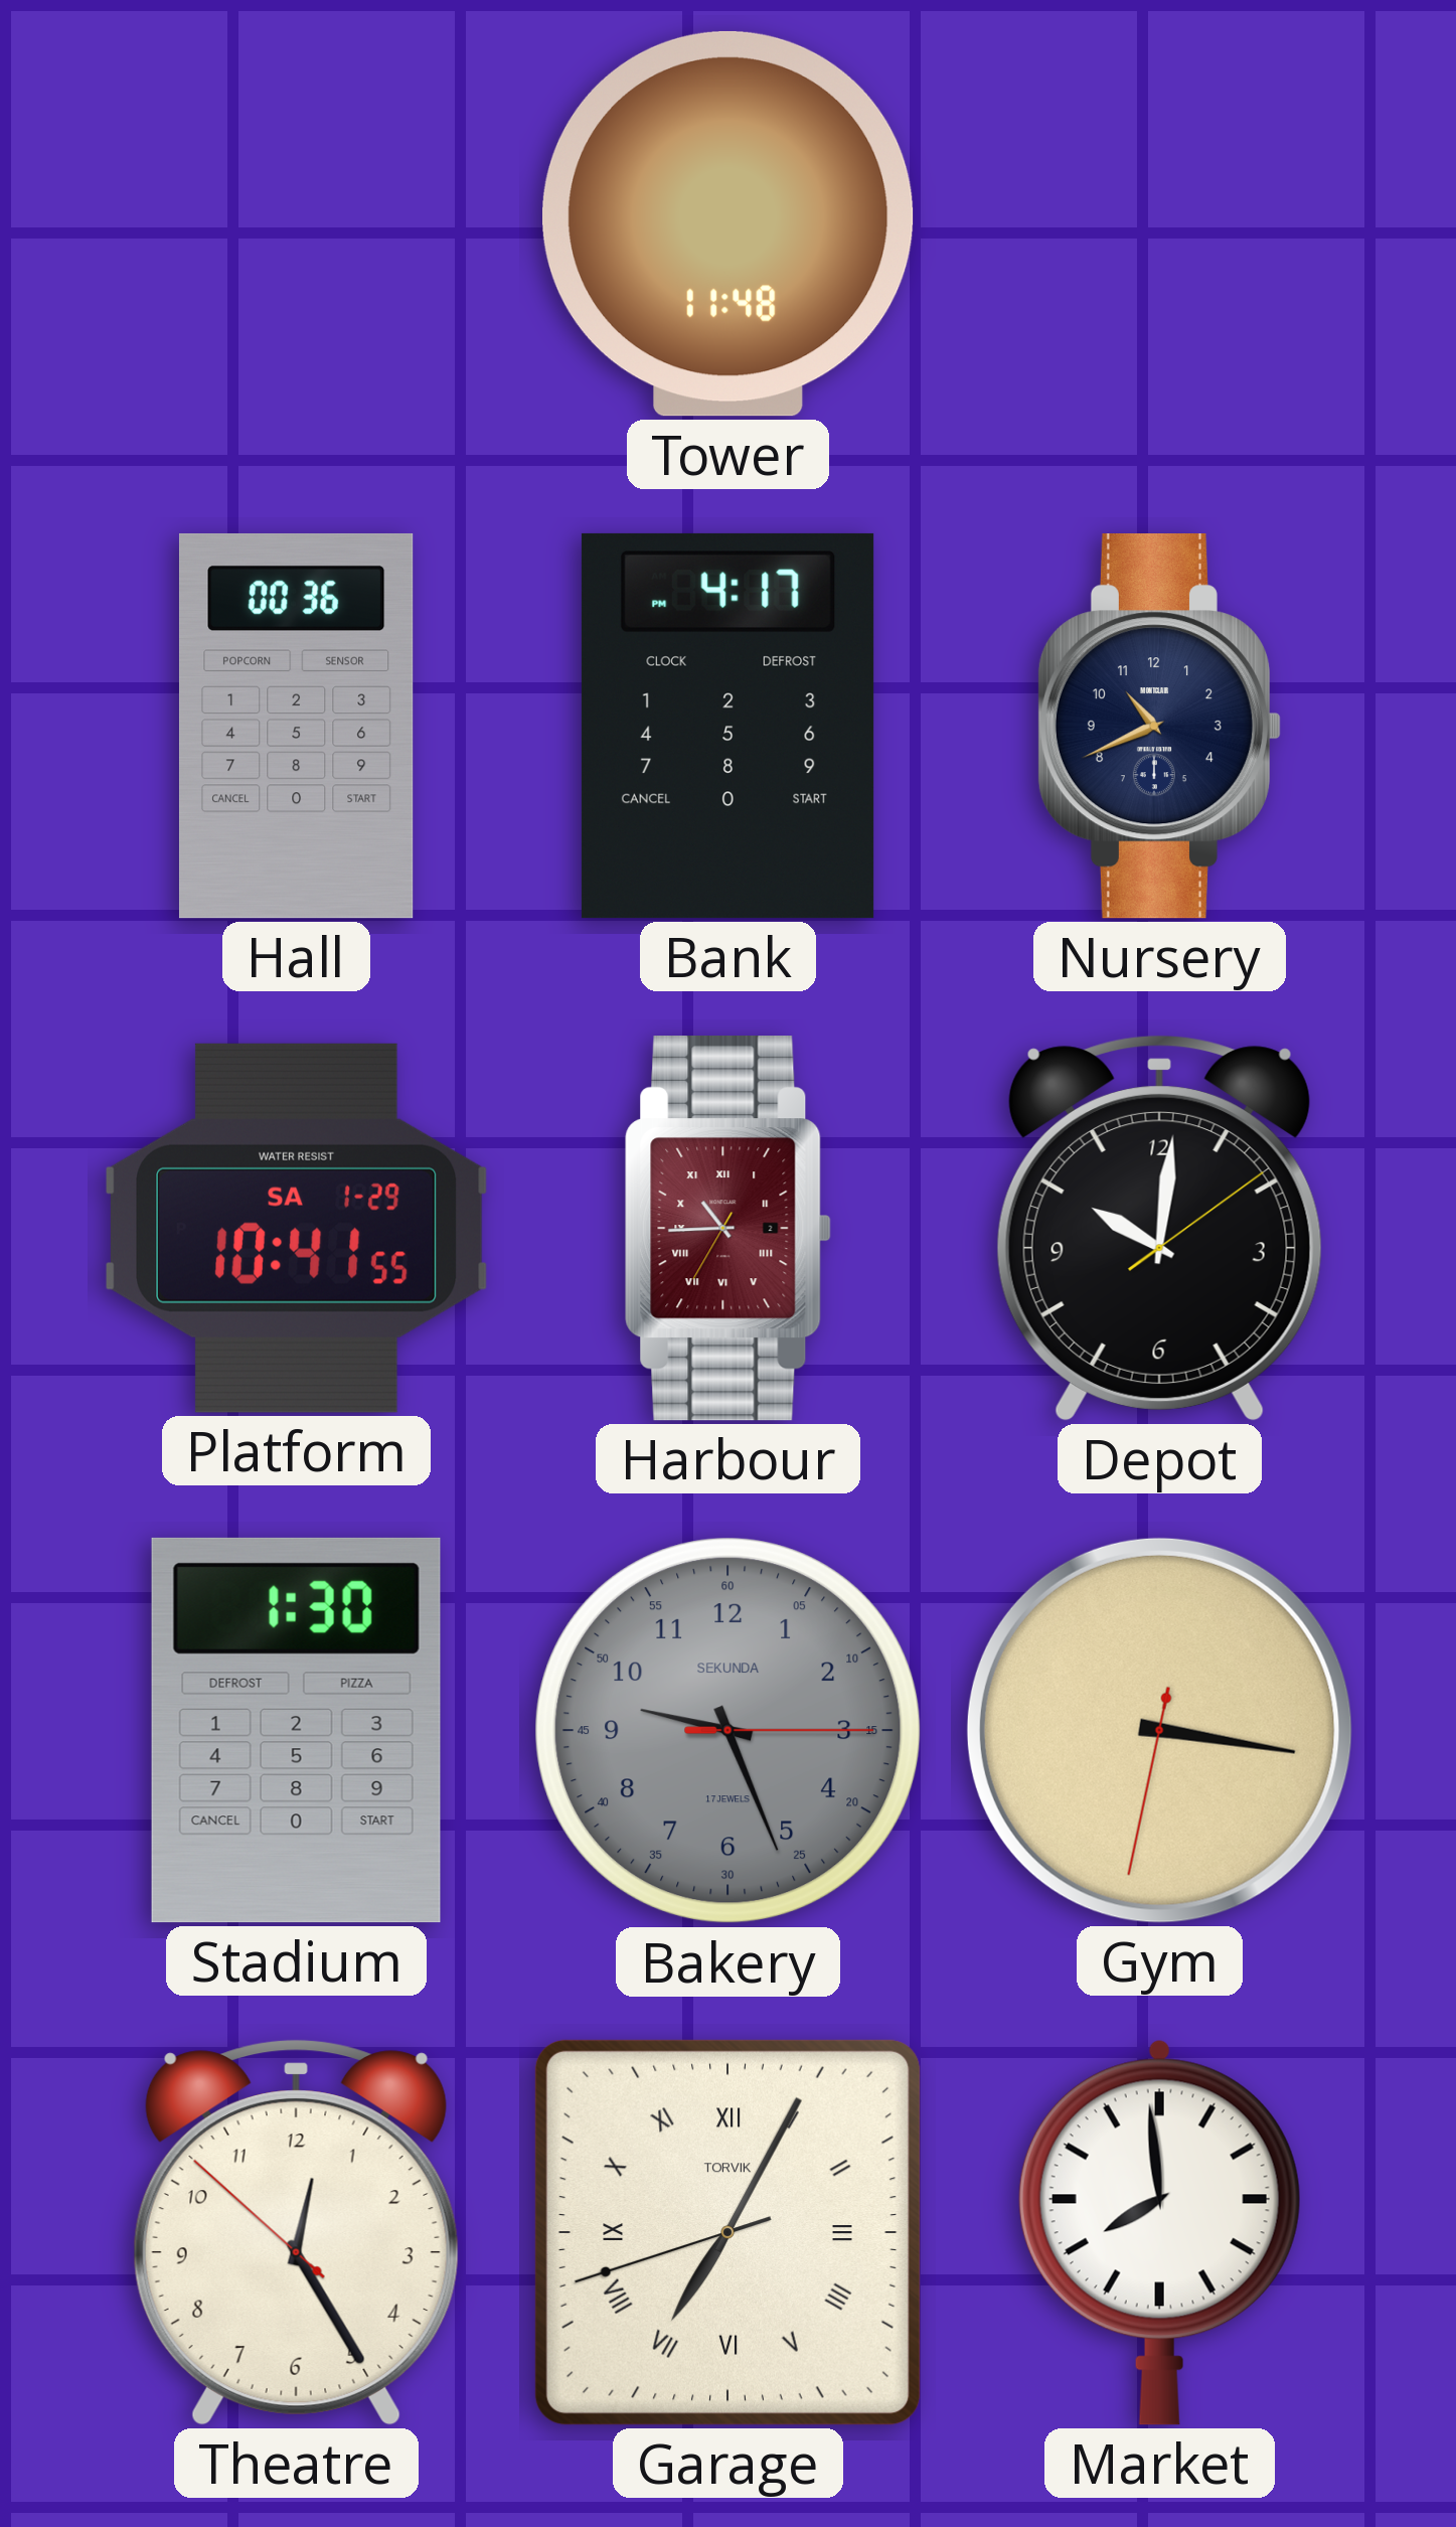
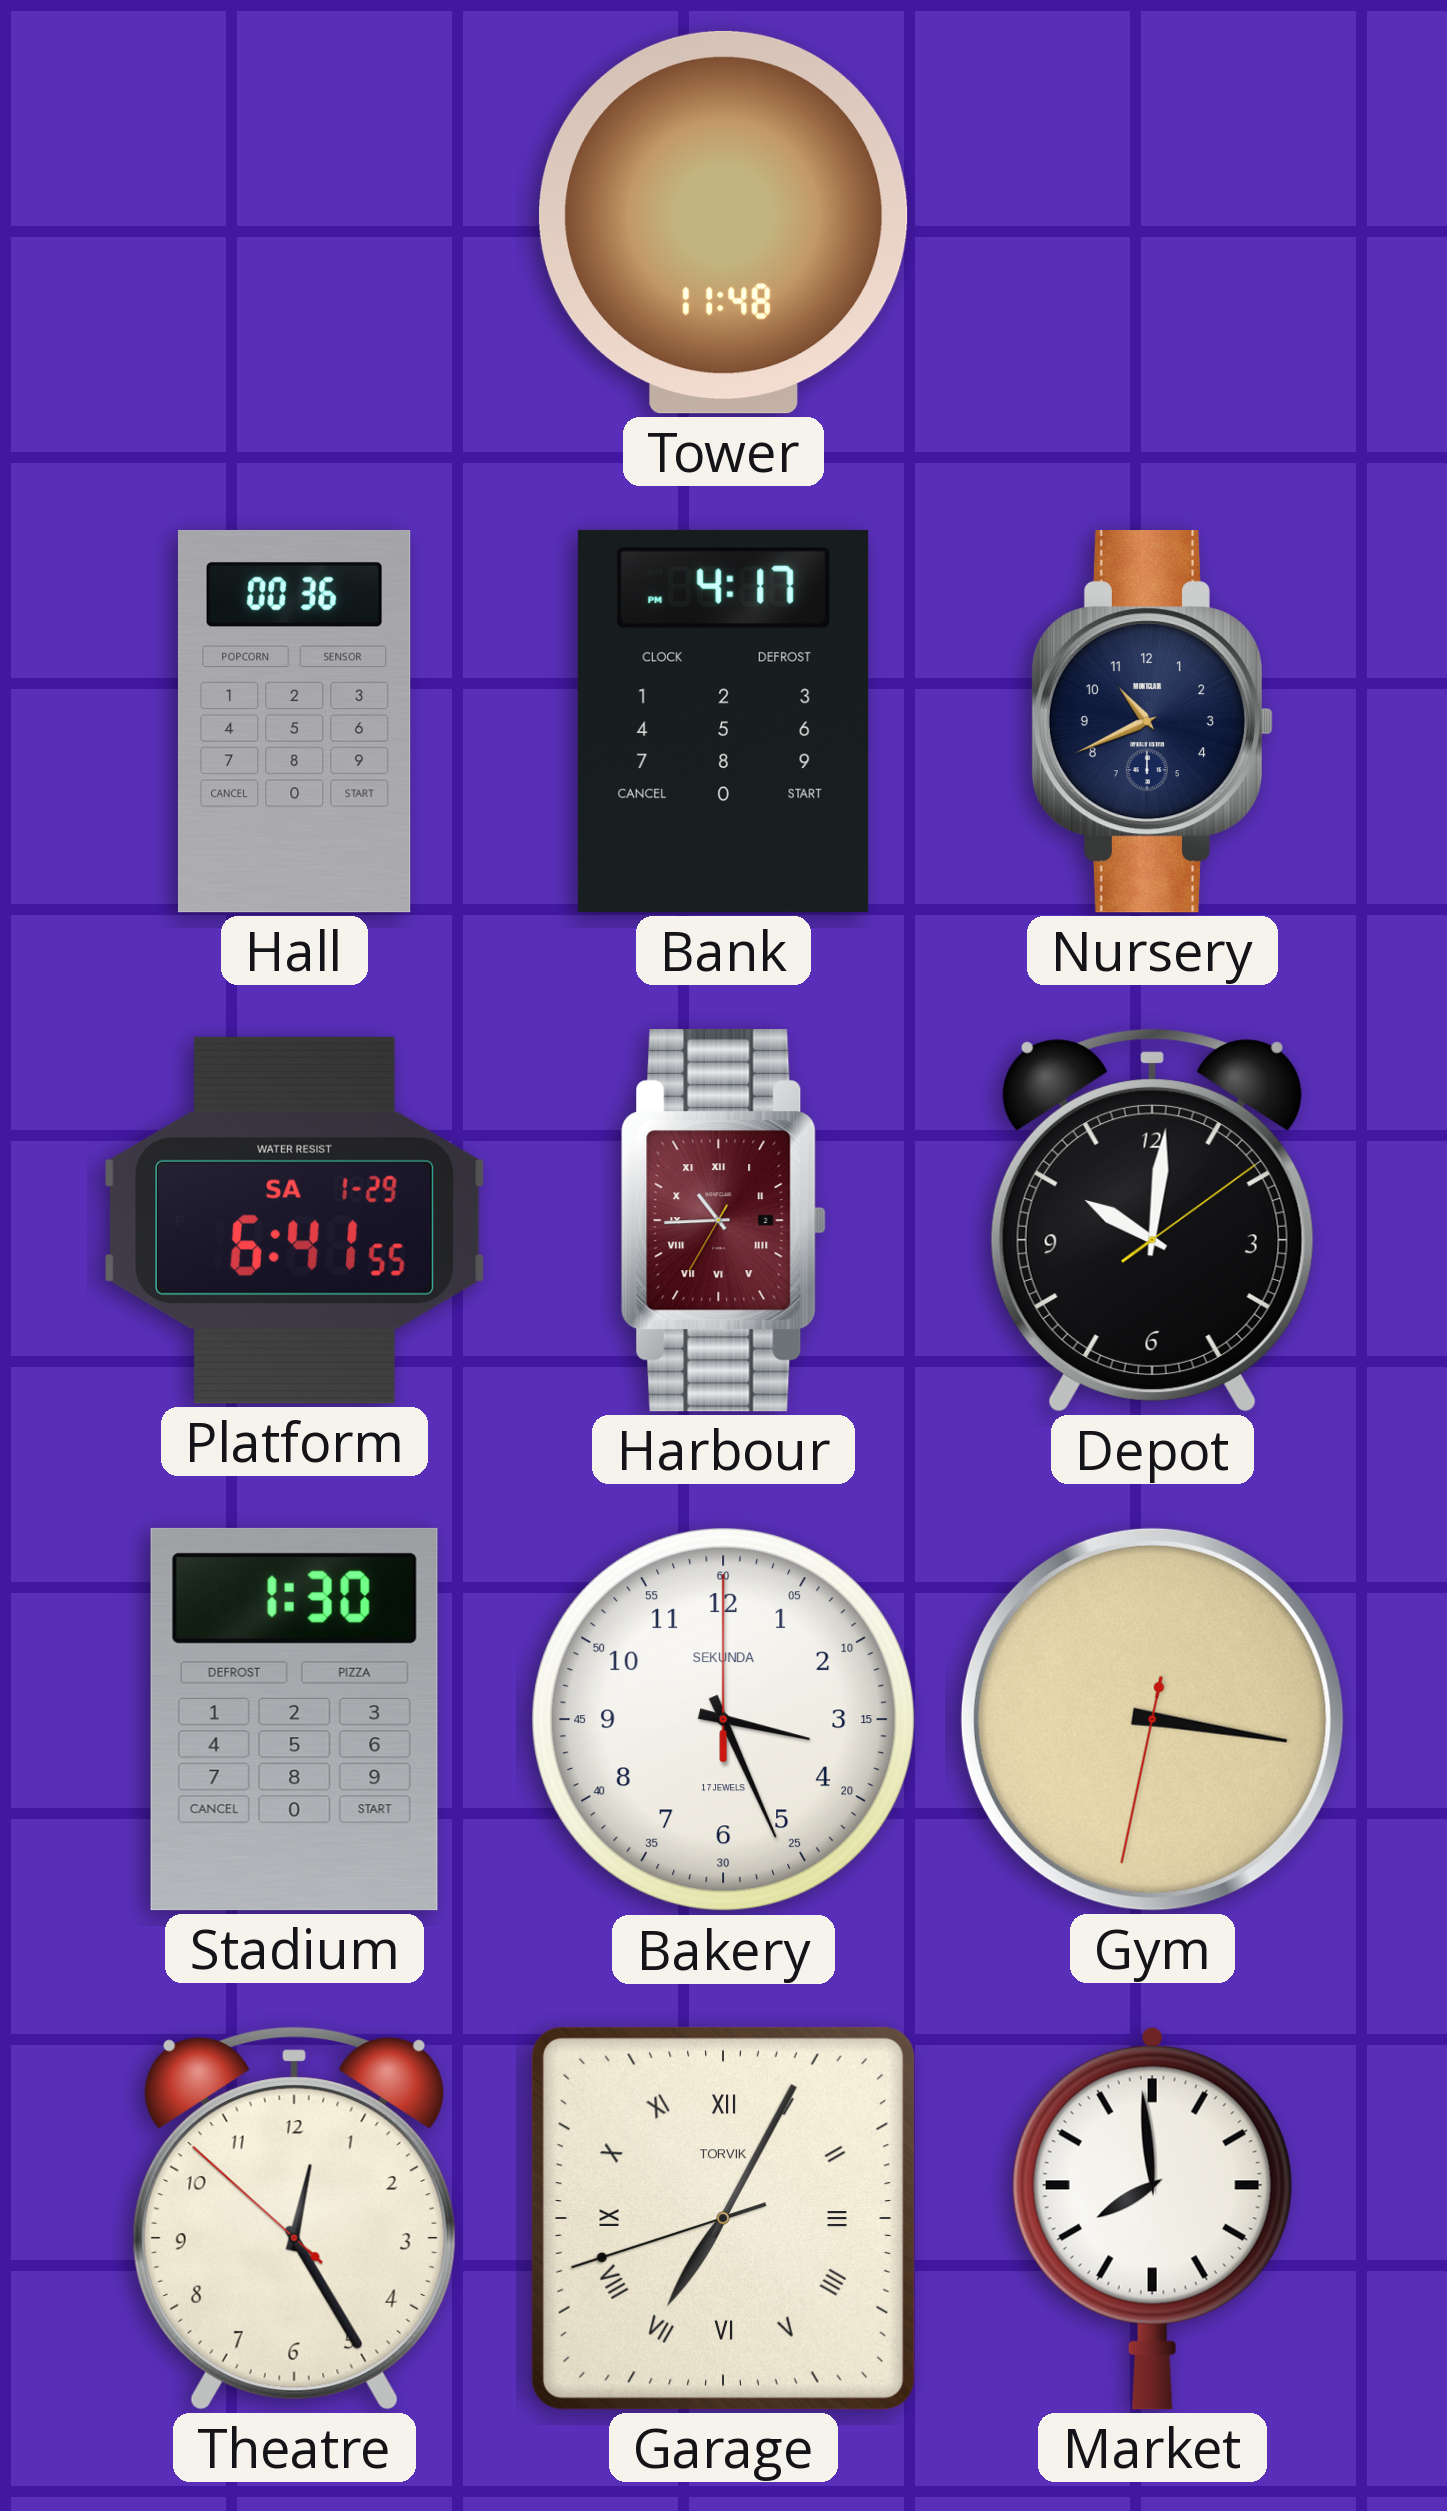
Platform: 10:41 -> 6:41
Bakery: 9:26 -> 3:26
Bakery dial: grey -> white
